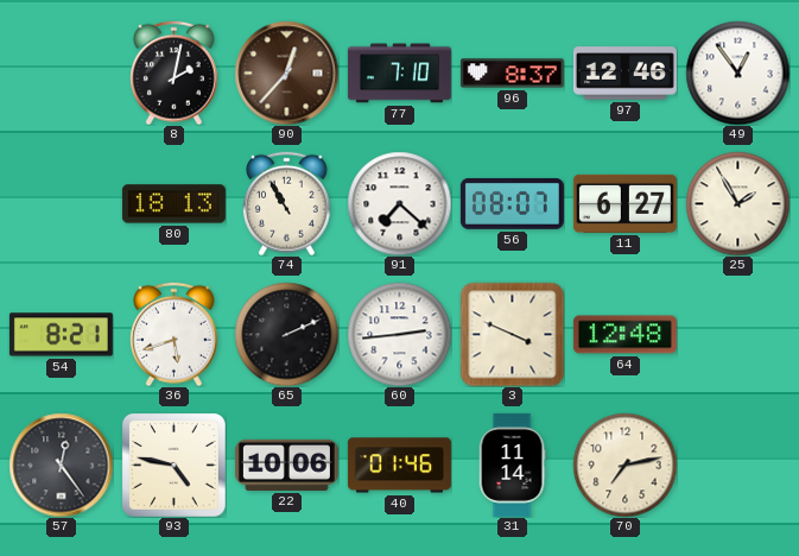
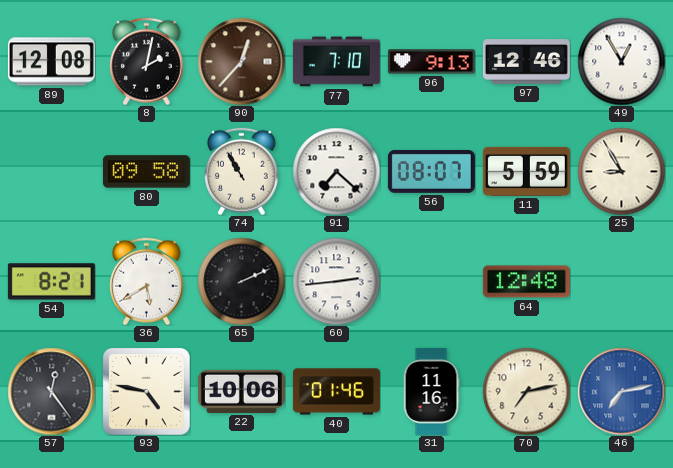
89: none -> 12:08
96: 8:37 -> 9:13
49: 12:54 -> 12:55
80: 18:13 -> 09:58
11: 6:27 -> 5:59
25: 1:55 -> 8:55
36: 5:42 -> 5:40
3: 3:49 -> none
31: 11:14 -> 11:16
46: none -> 7:13
